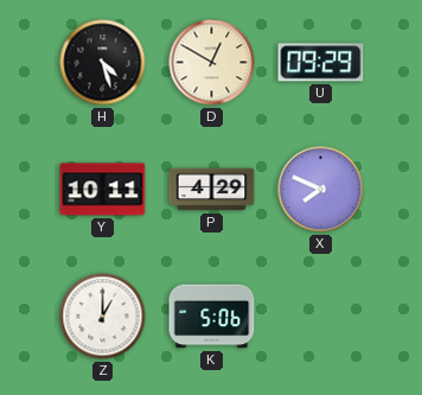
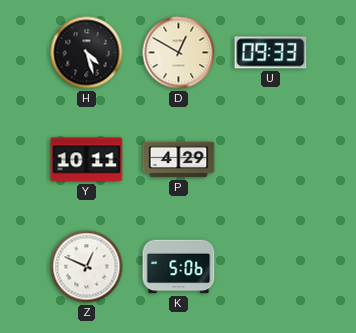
U: 09:29 -> 09:33
X: 7:49 -> none
Z: 1:00 -> 12:49
